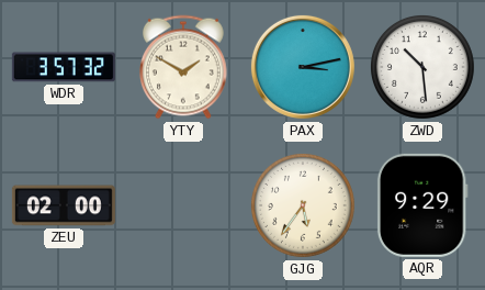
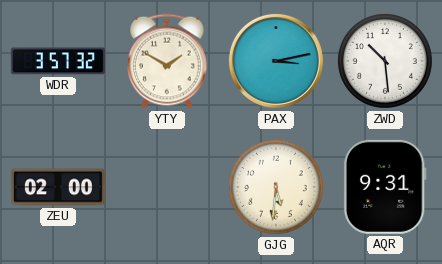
GJG: 5:36 -> 5:31
AQR: 9:29 -> 9:31
